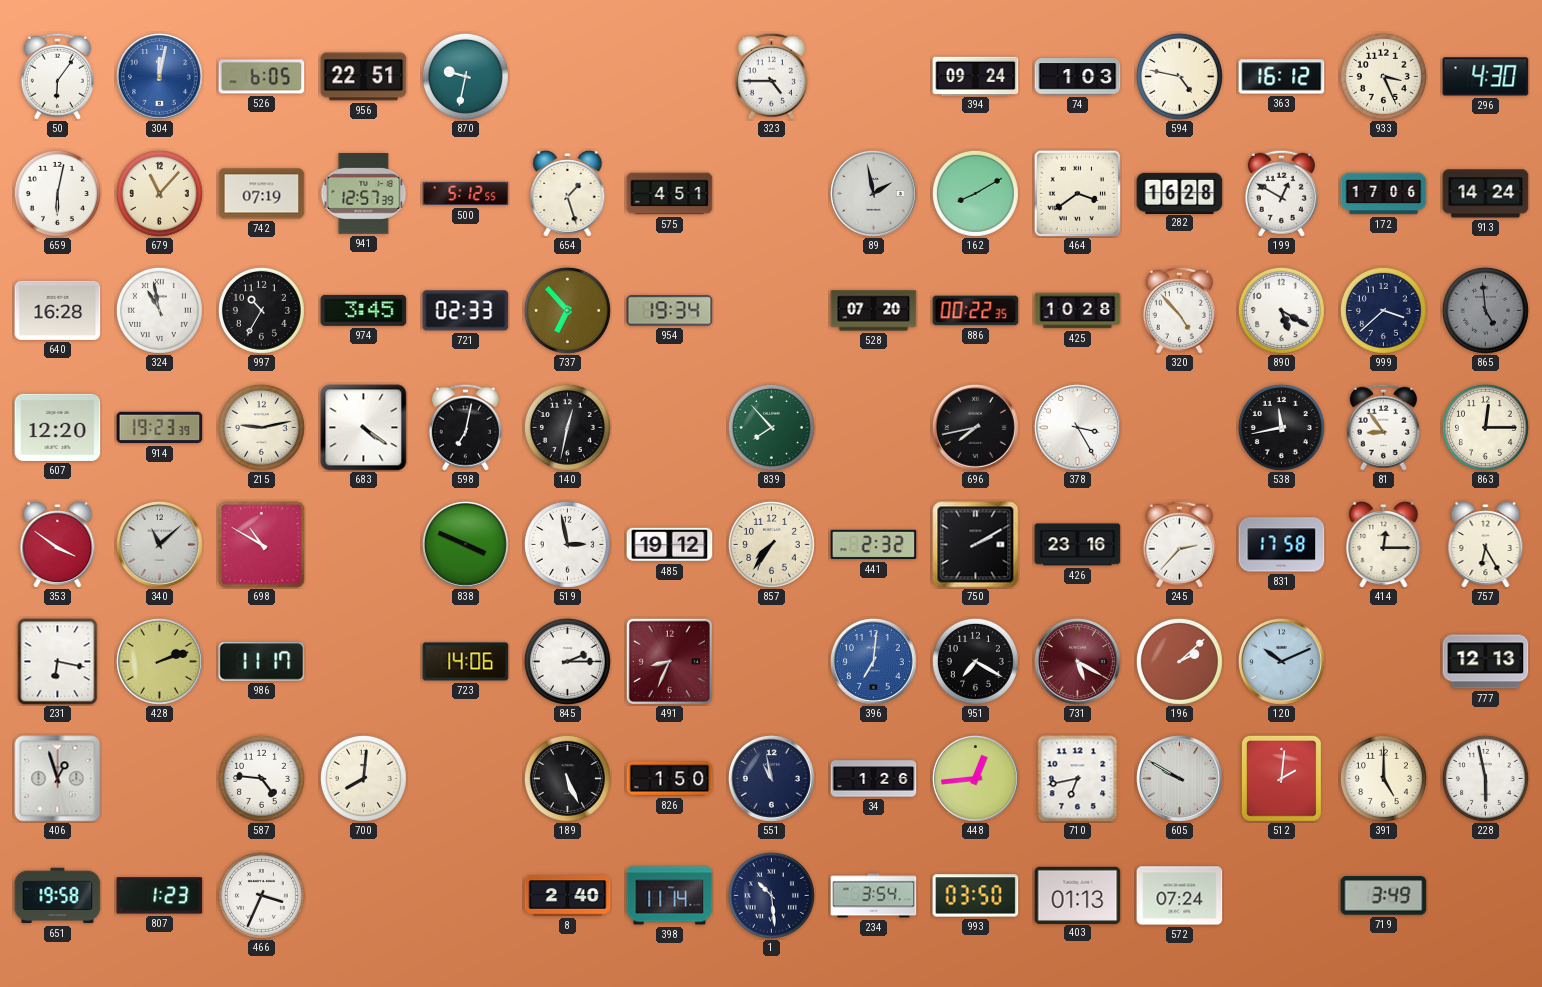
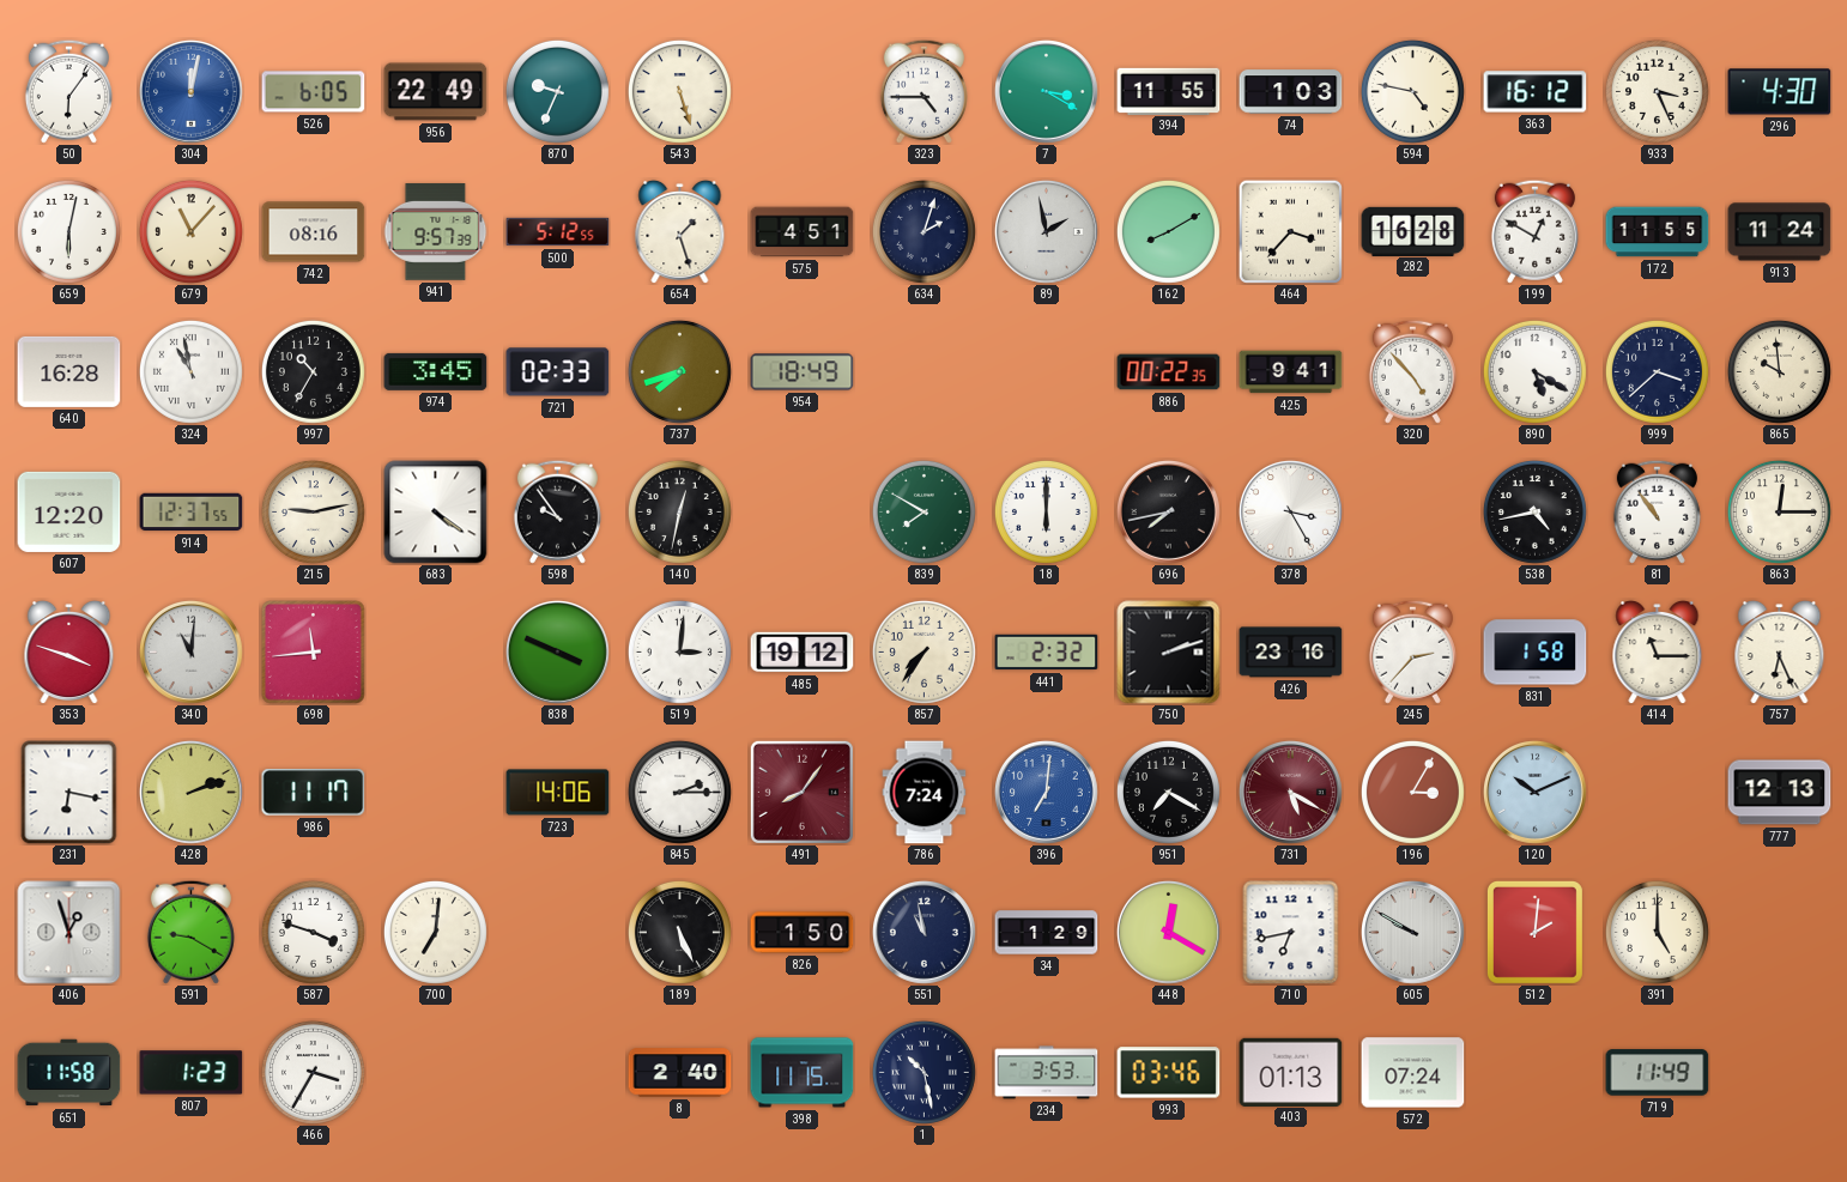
956: 22:51 -> 22:49
870: 9:32 -> 9:34
543: none -> 5:27
7: none -> 3:20
394: 09:24 -> 11:55
742: 07:19 -> 08:16
941: 12:57 -> 9:57
634: none -> 2:03
464: 3:39 -> 3:37
172: 17:06 -> 11:55
913: 14:24 -> 11:24
737: 6:53 -> 7:42
954: 19:34 -> 18:49
528: 07:20 -> none
425: 10:28 -> 9:41
865: 4:59 -> 9:59
865 dial: grey -> cream
914: 19:23 -> 12:37
598: 7:02 -> 9:54
839: 7:53 -> 7:50
18: none -> 6:00
538: 11:43 -> 4:43
81: 8:54 -> 10:54
353: 3:51 -> 3:48
340: 11:08 -> 11:01
698: 10:50 -> 11:44
519: 2:58 -> 3:01
750: 2:10 -> 2:12
831: 17:58 -> 1:58
414: 12:15 -> 11:15
757: 6:25 -> 6:26
491: 8:34 -> 8:06
786: none -> 7:24
196: 2:08 -> 3:05
591: none -> 9:20
587: 4:46 -> 3:48
700: 8:01 -> 7:01
34: 1:26 -> 1:29
448: 12:44 -> 12:20
228: 5:58 -> none
651: 19:58 -> 11:58
466: 3:34 -> 3:35
398: 11:14 -> 11:15
1: 10:29 -> 10:28
234: 3:54 -> 3:53
993: 03:50 -> 03:46
719: 3:49 -> 11:49
